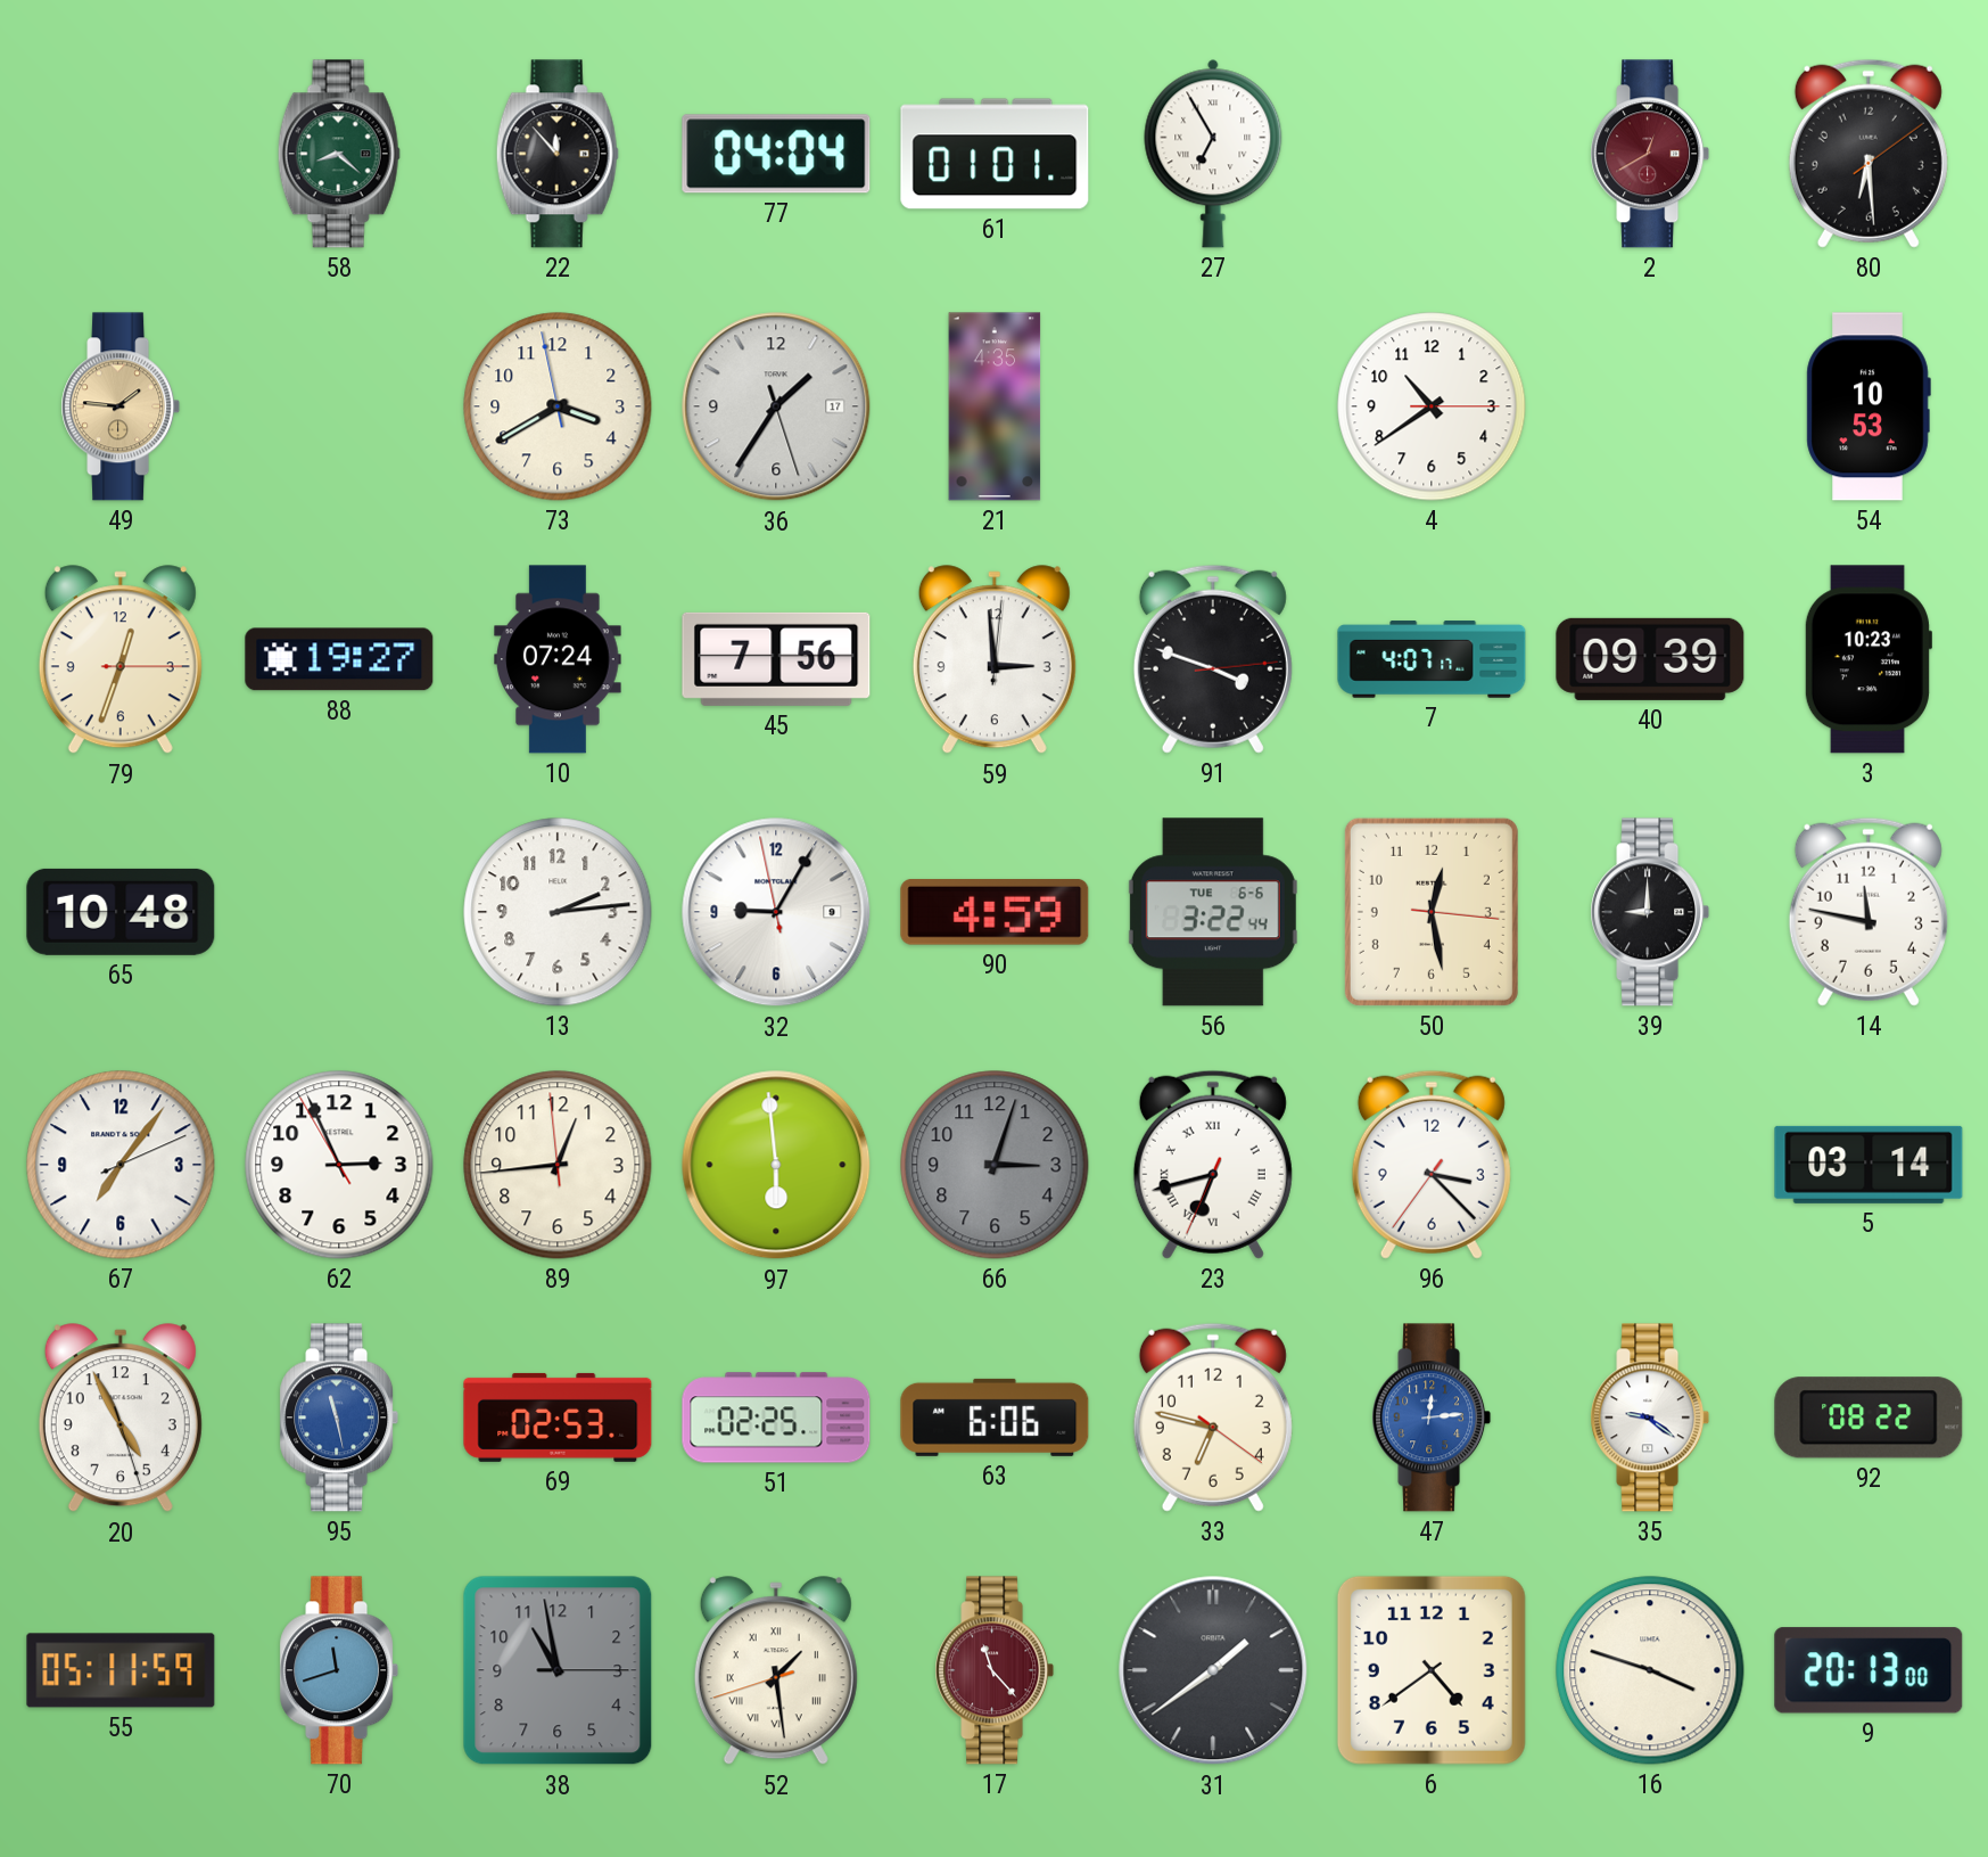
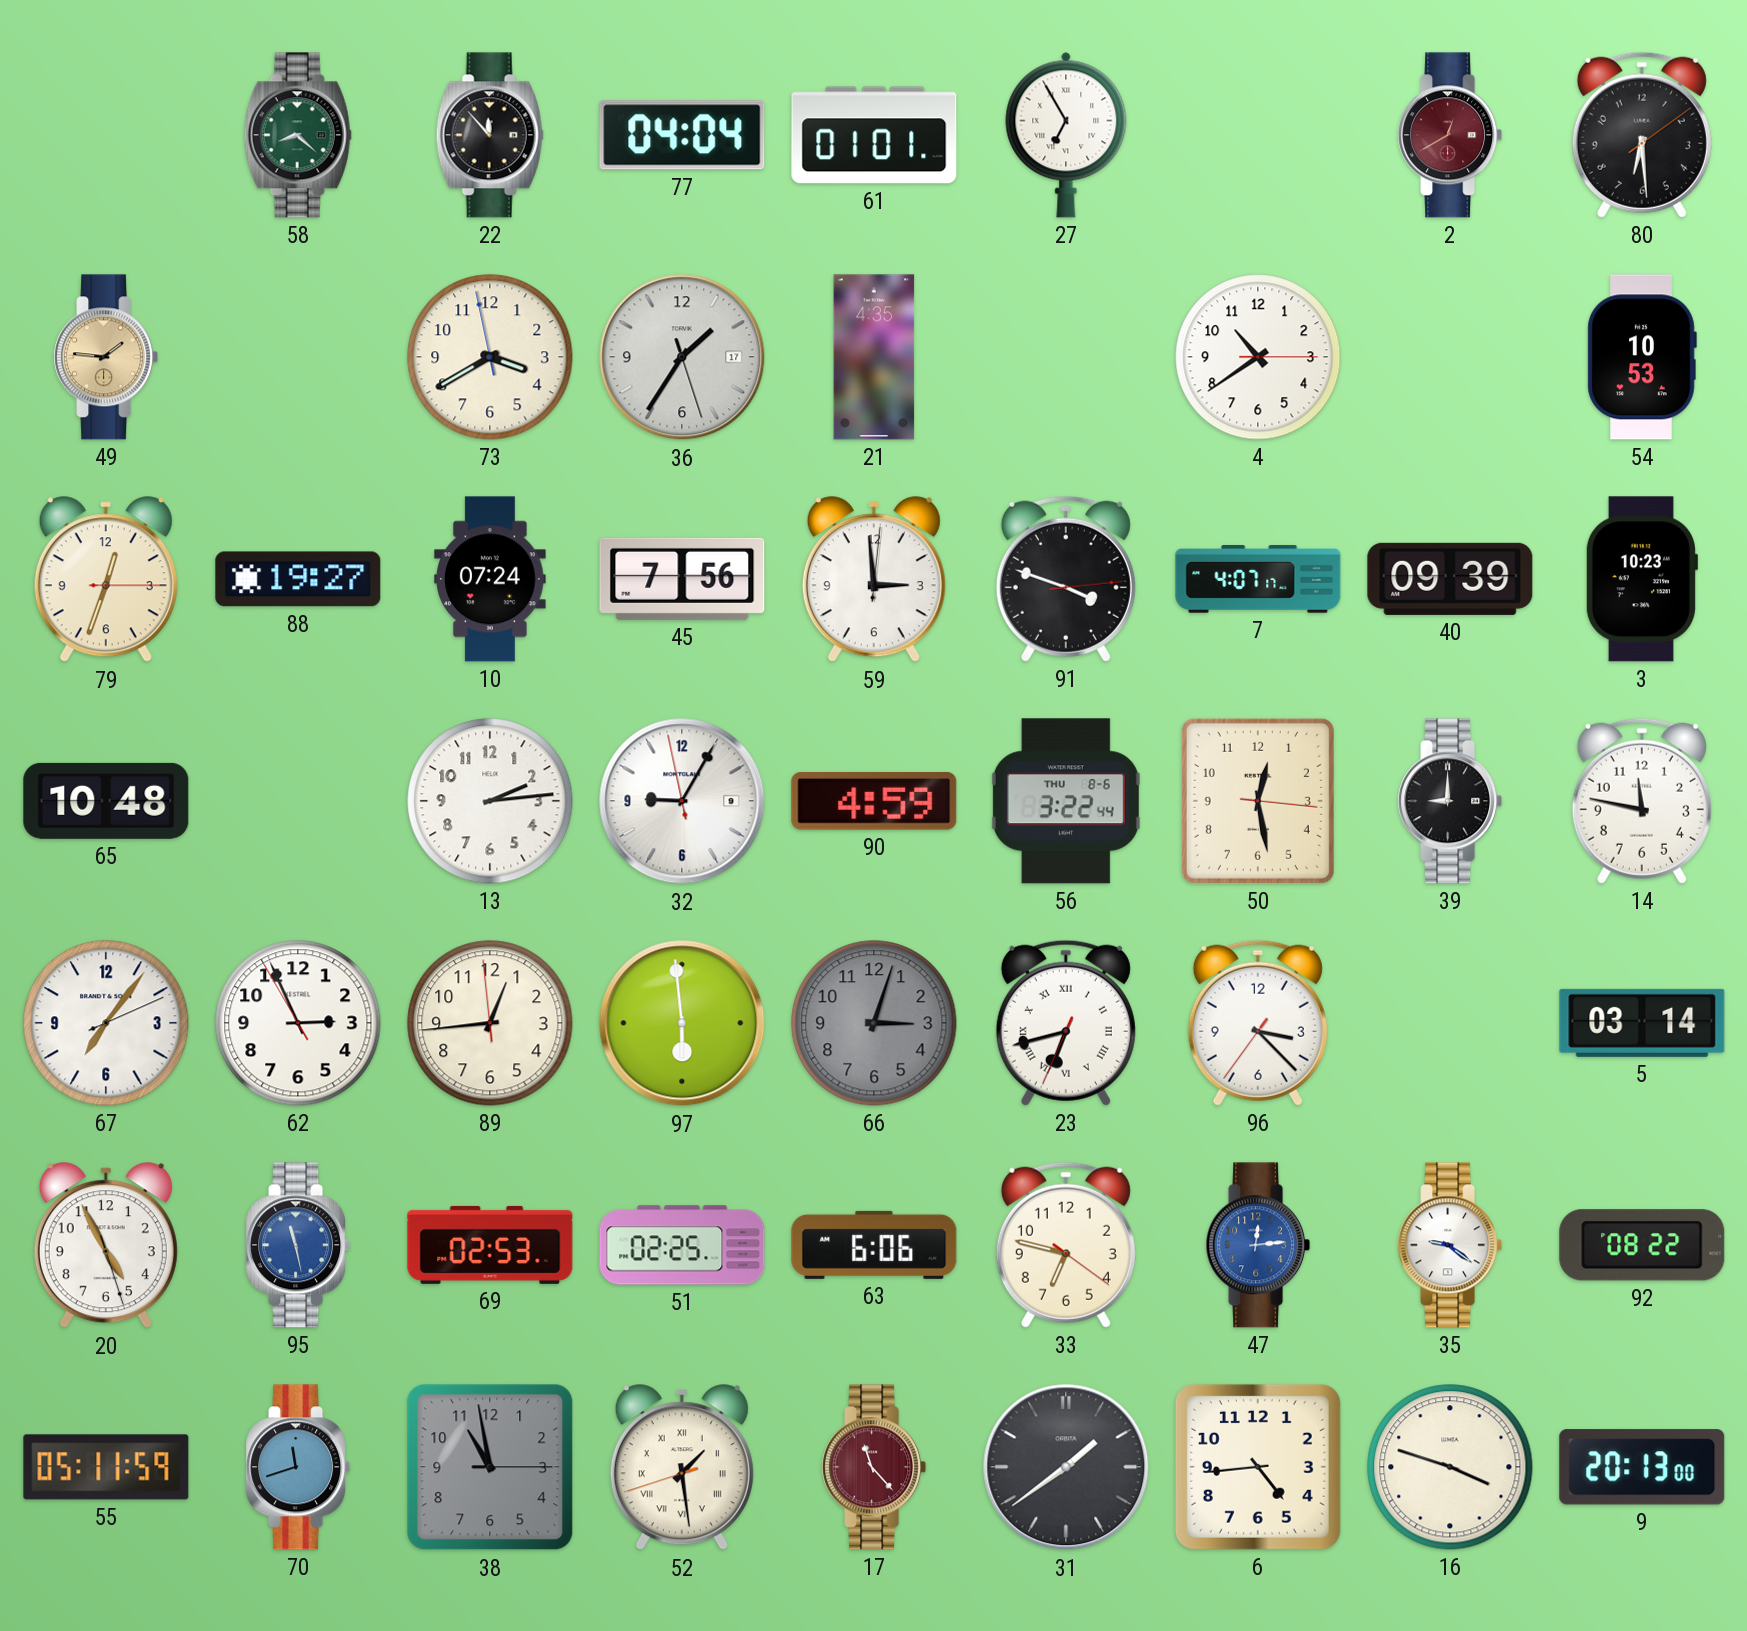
56 date: TUE 6-6 -> THU 8-6
6: 4:39 -> 4:44
